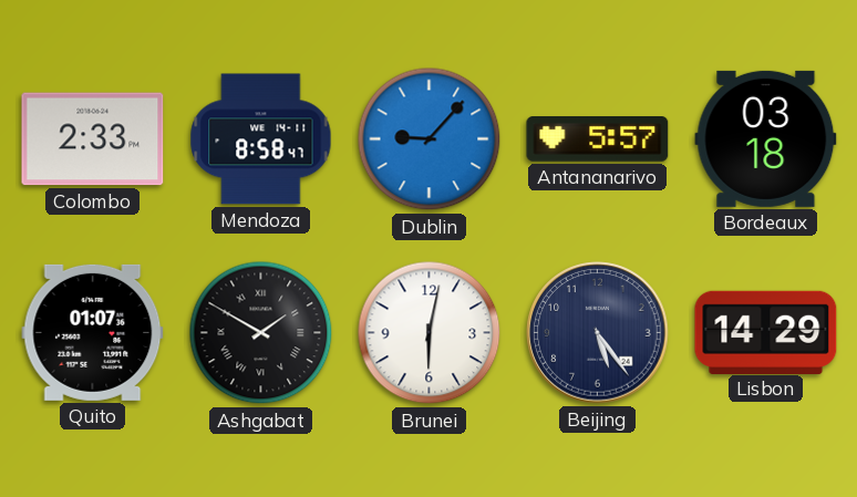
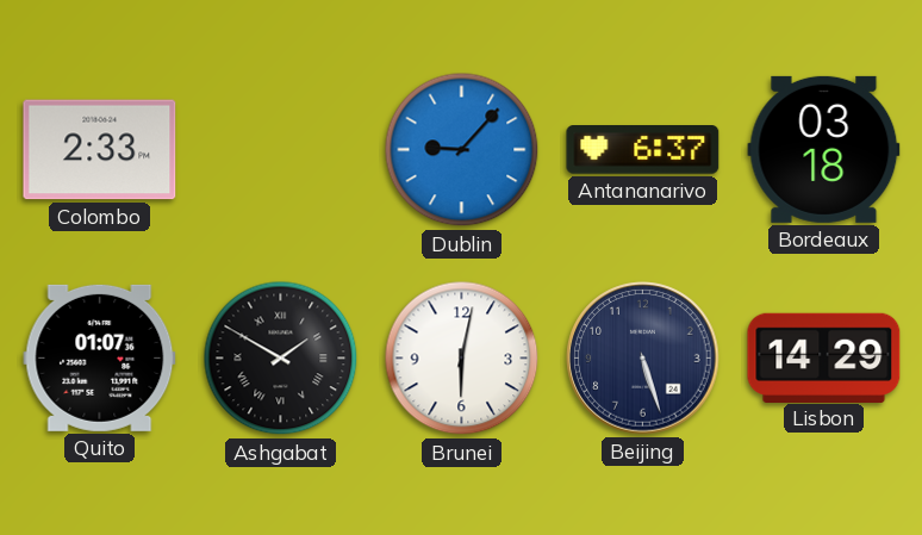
Mendoza: 8:58 -> none
Antananarivo: 5:57 -> 6:37
Beijing: 5:24 -> 5:27
